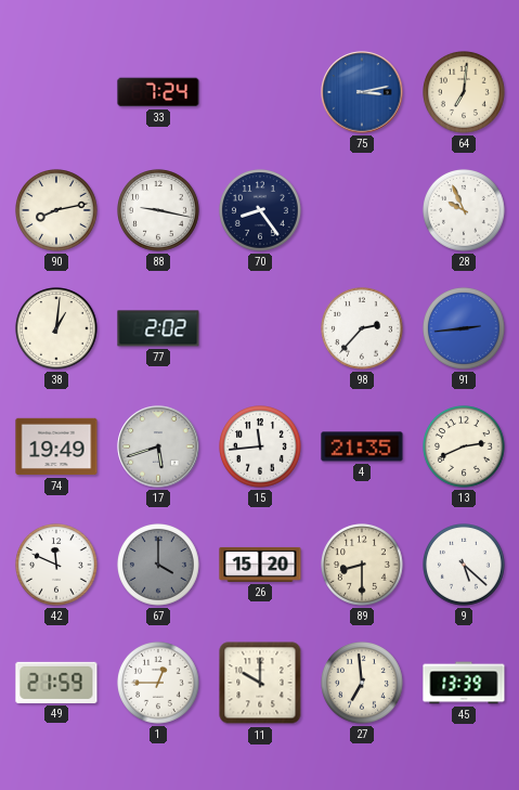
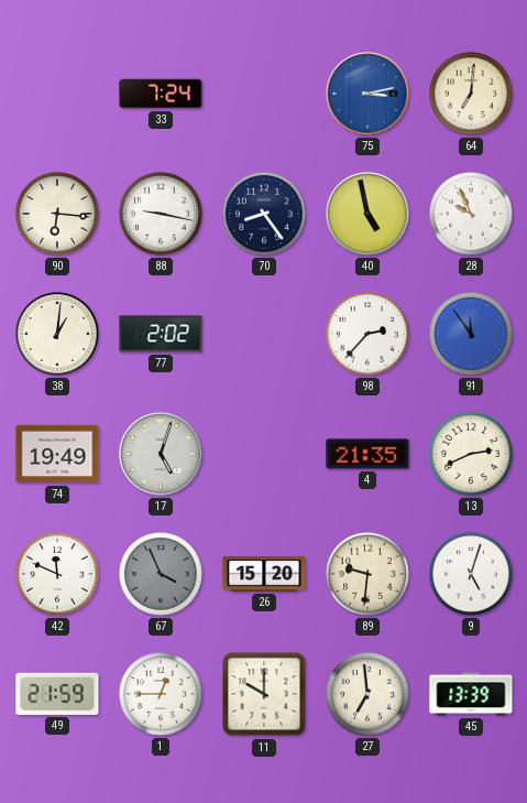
90: 8:13 -> 6:16
40: none -> 4:58
91: 2:44 -> 11:54
17: 5:42 -> 5:03
15: 11:44 -> none
67: 4:00 -> 3:56
89: 8:30 -> 9:31
9: 5:22 -> 5:03
